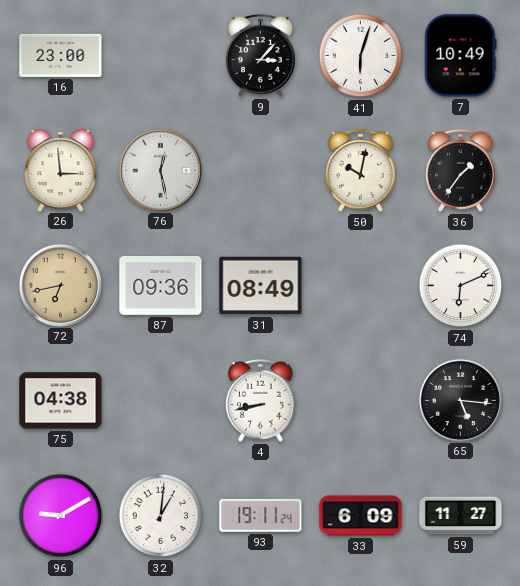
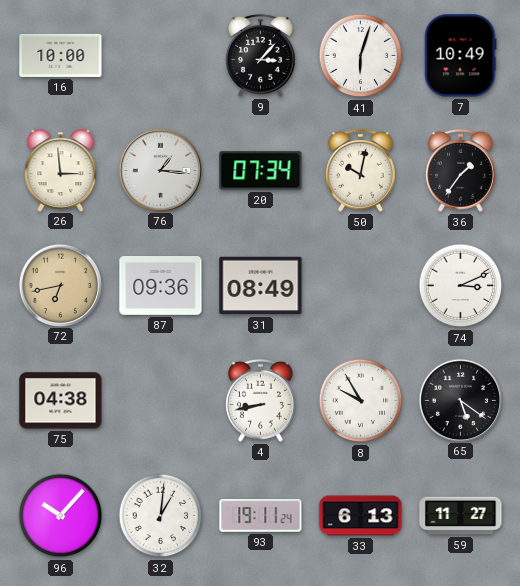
16: 23:00 -> 10:00
76: 12:28 -> 1:16
20: none -> 07:34
74: 6:11 -> 3:11
8: none -> 9:55
65: 5:16 -> 5:21
96: 9:10 -> 10:07
33: 6:09 -> 6:13
